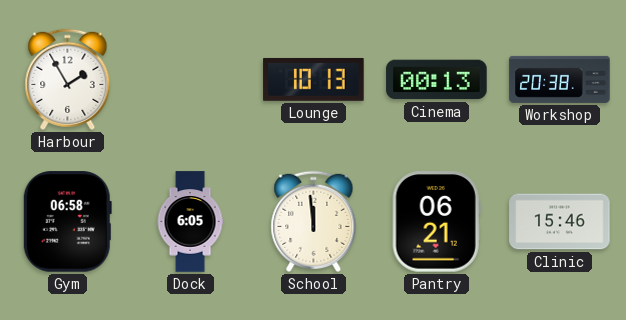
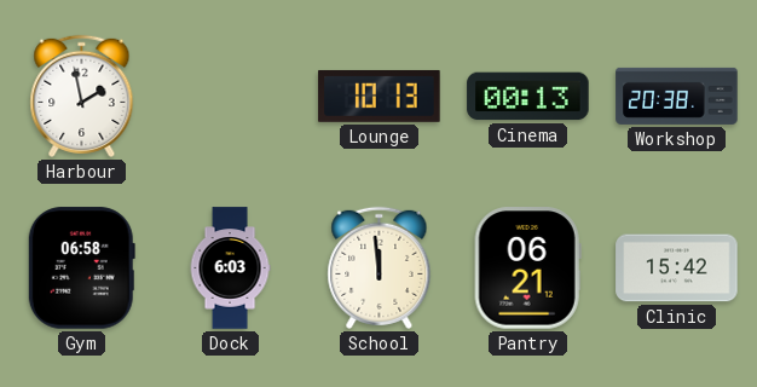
Harbour: 1:55 -> 1:58
Dock: 6:05 -> 6:03
Clinic: 15:46 -> 15:42
